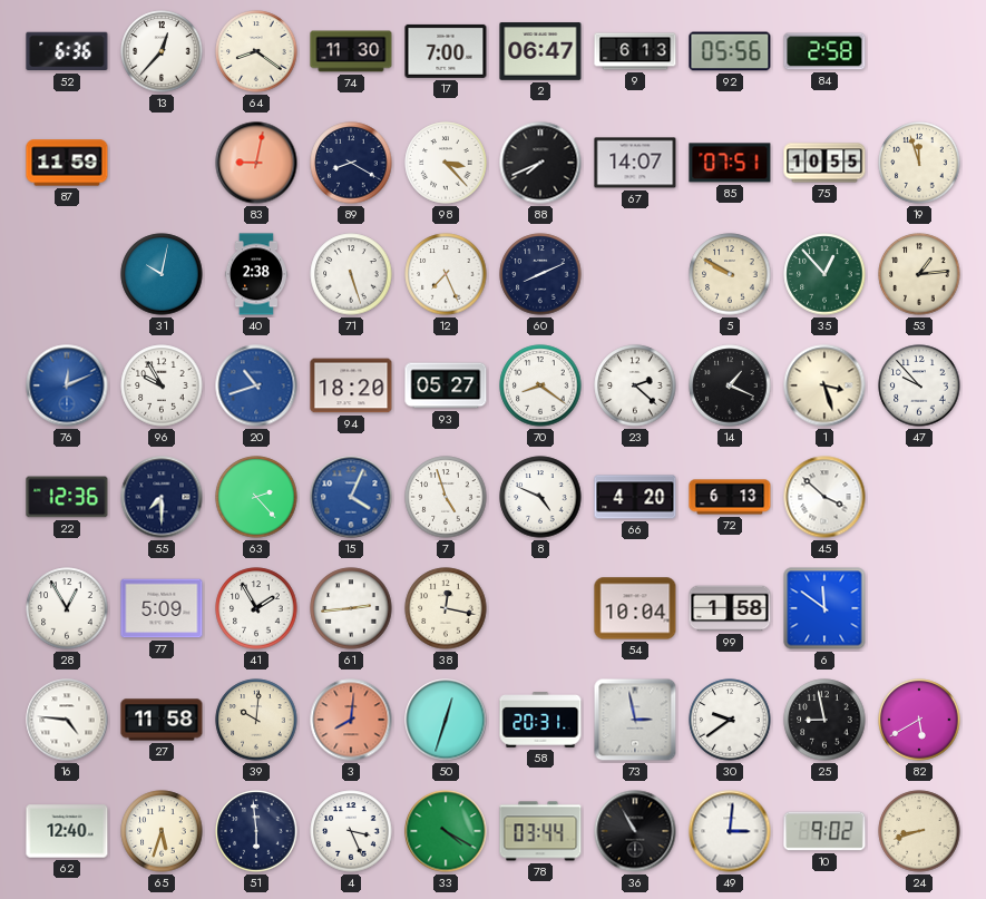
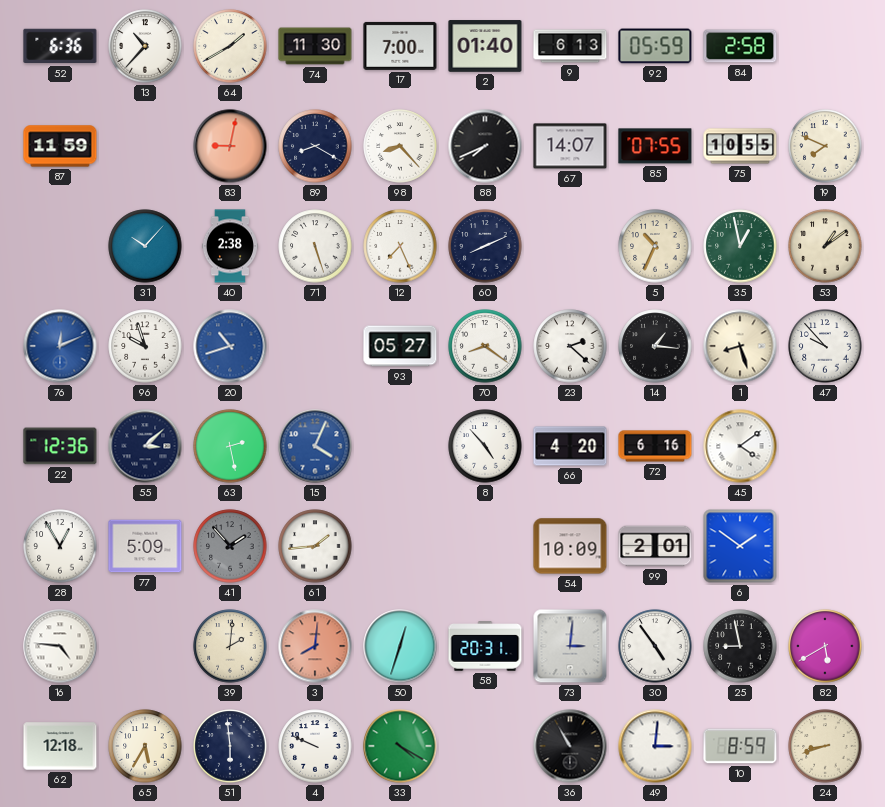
13: 12:37 -> 10:37
64: 8:21 -> 1:40
2: 06:47 -> 01:40
92: 05:56 -> 05:59
98: 3:23 -> 8:23
85: 07:51 -> 07:55
19: 11:57 -> 7:49
31: 10:02 -> 10:07
5: 9:50 -> 10:34
35: 12:53 -> 12:58
53: 1:14 -> 1:09
96: 9:55 -> 9:57
94: 18:20 -> none
14: 1:19 -> 1:16
1: 3:27 -> 8:27
55: 7:30 -> 3:08
63: 2:23 -> 2:28
7: 4:57 -> none
8: 4:49 -> 4:53
72: 6:13 -> 6:16
45: 3:52 -> 4:09
41: 1:55 -> 1:53
41 dial: white -> grey
61: 2:44 -> 1:44
38: 12:17 -> none
54: 10:04 -> 10:09
99: 1:58 -> 2:01
6: 11:51 -> 1:51
27: 11:58 -> none
39: 10:01 -> 2:01
73: 2:58 -> 3:01
30: 9:39 -> 4:54
62: 12:40 -> 12:18
65: 5:33 -> 5:35
4: 3:26 -> 9:49
78: 03:44 -> none
10: 9:02 -> 8:59
